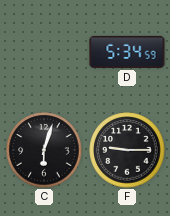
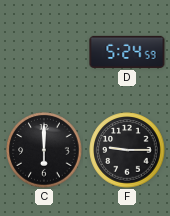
D: 5:34 -> 5:24
C: 6:03 -> 6:00
